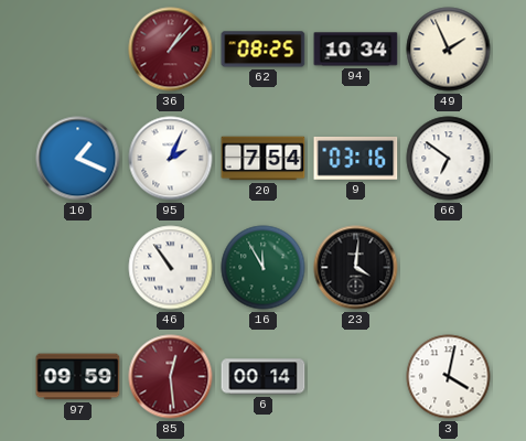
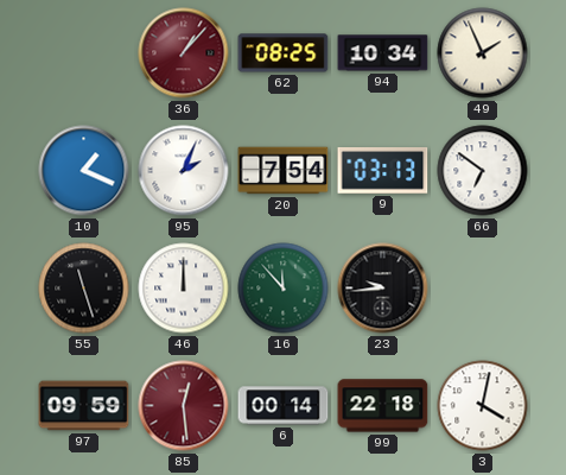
9: 03:16 -> 03:13
55: none -> 11:27
46: 10:54 -> 12:00
16: 11:55 -> 11:53
23: 4:01 -> 9:44
99: none -> 22:18
